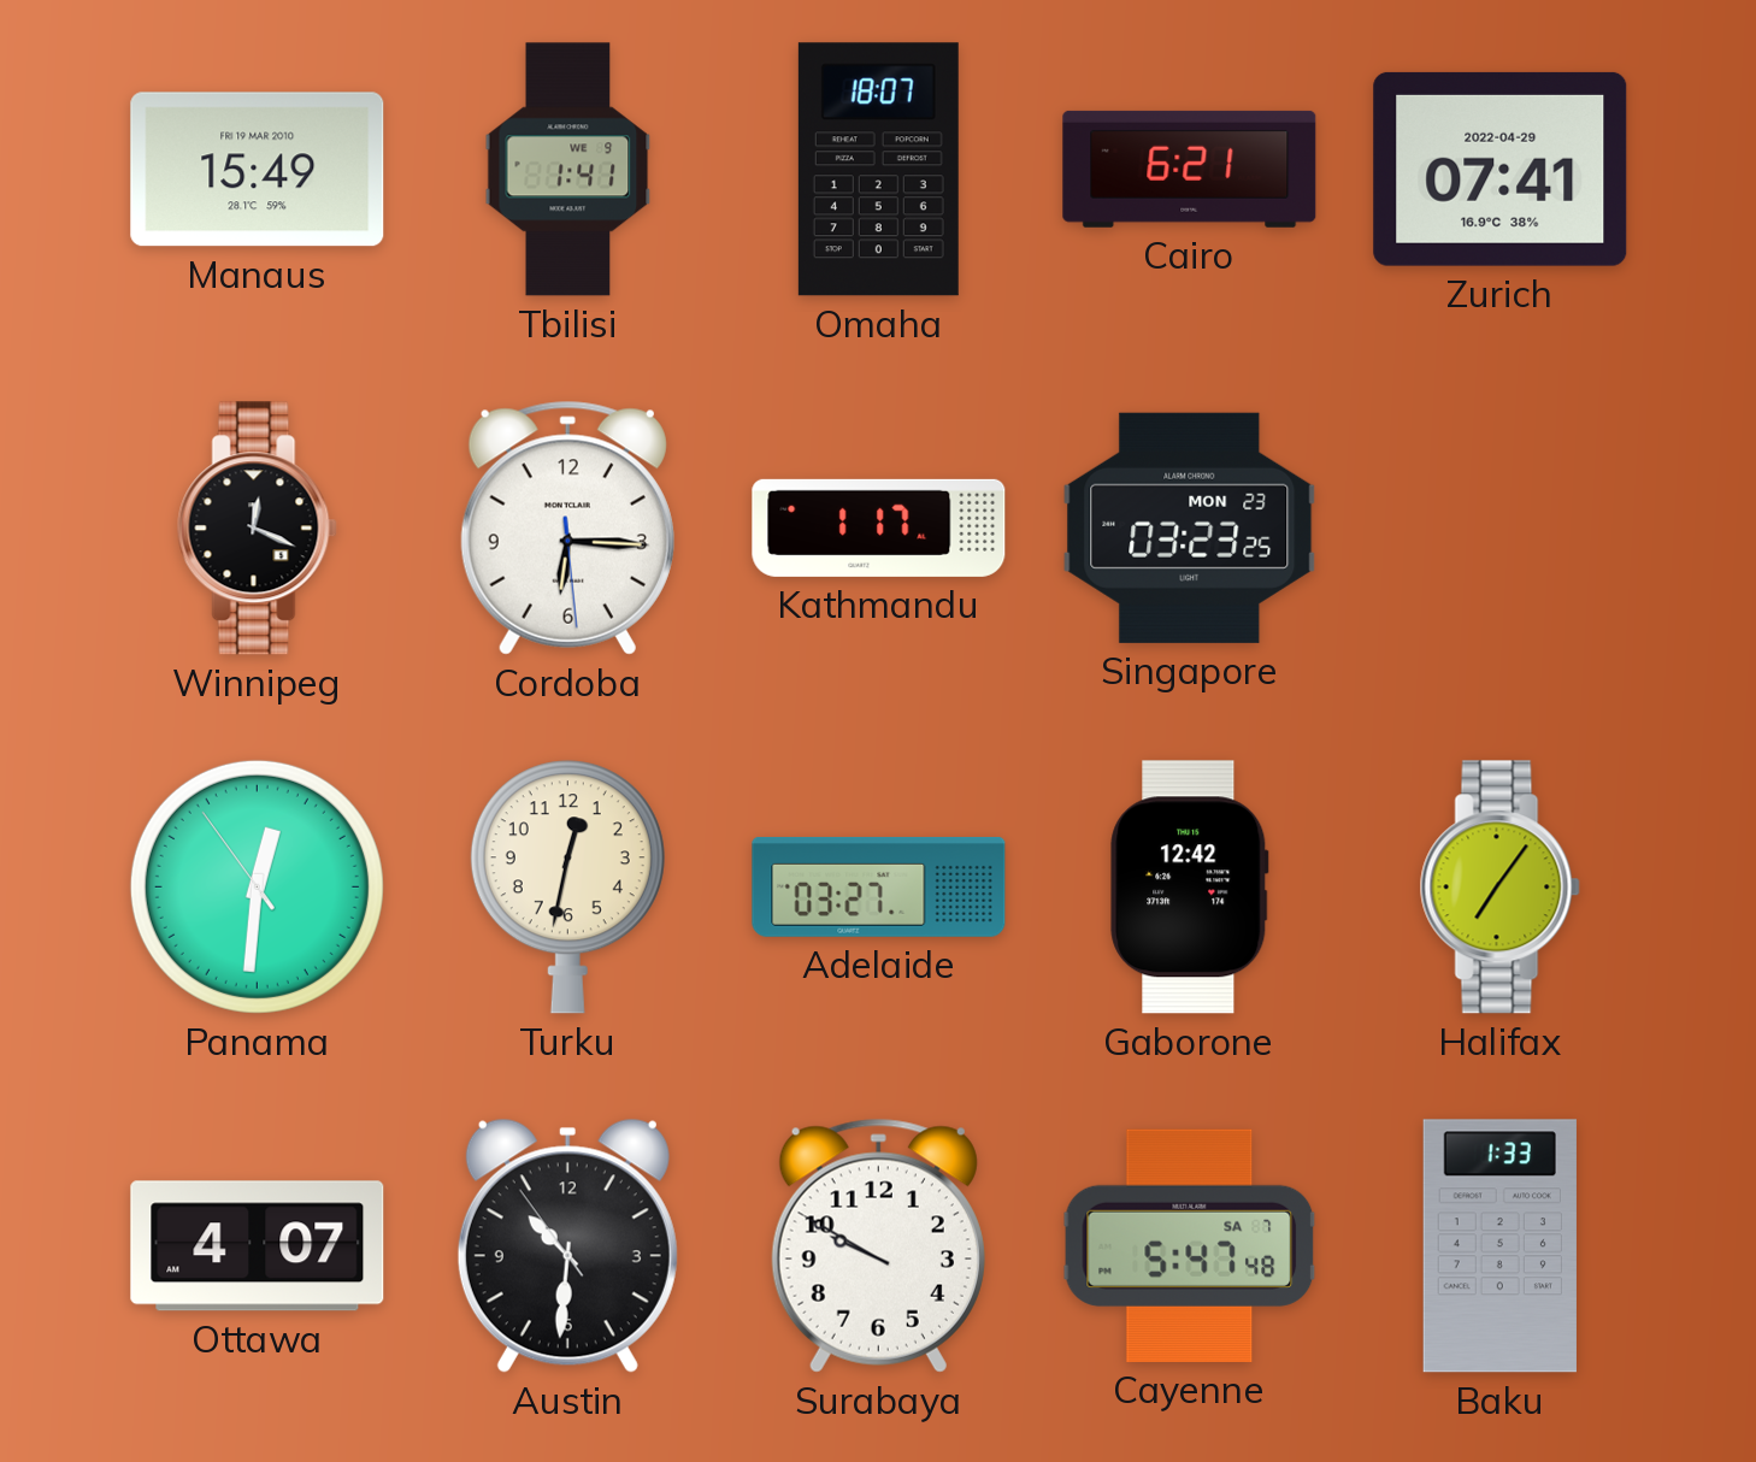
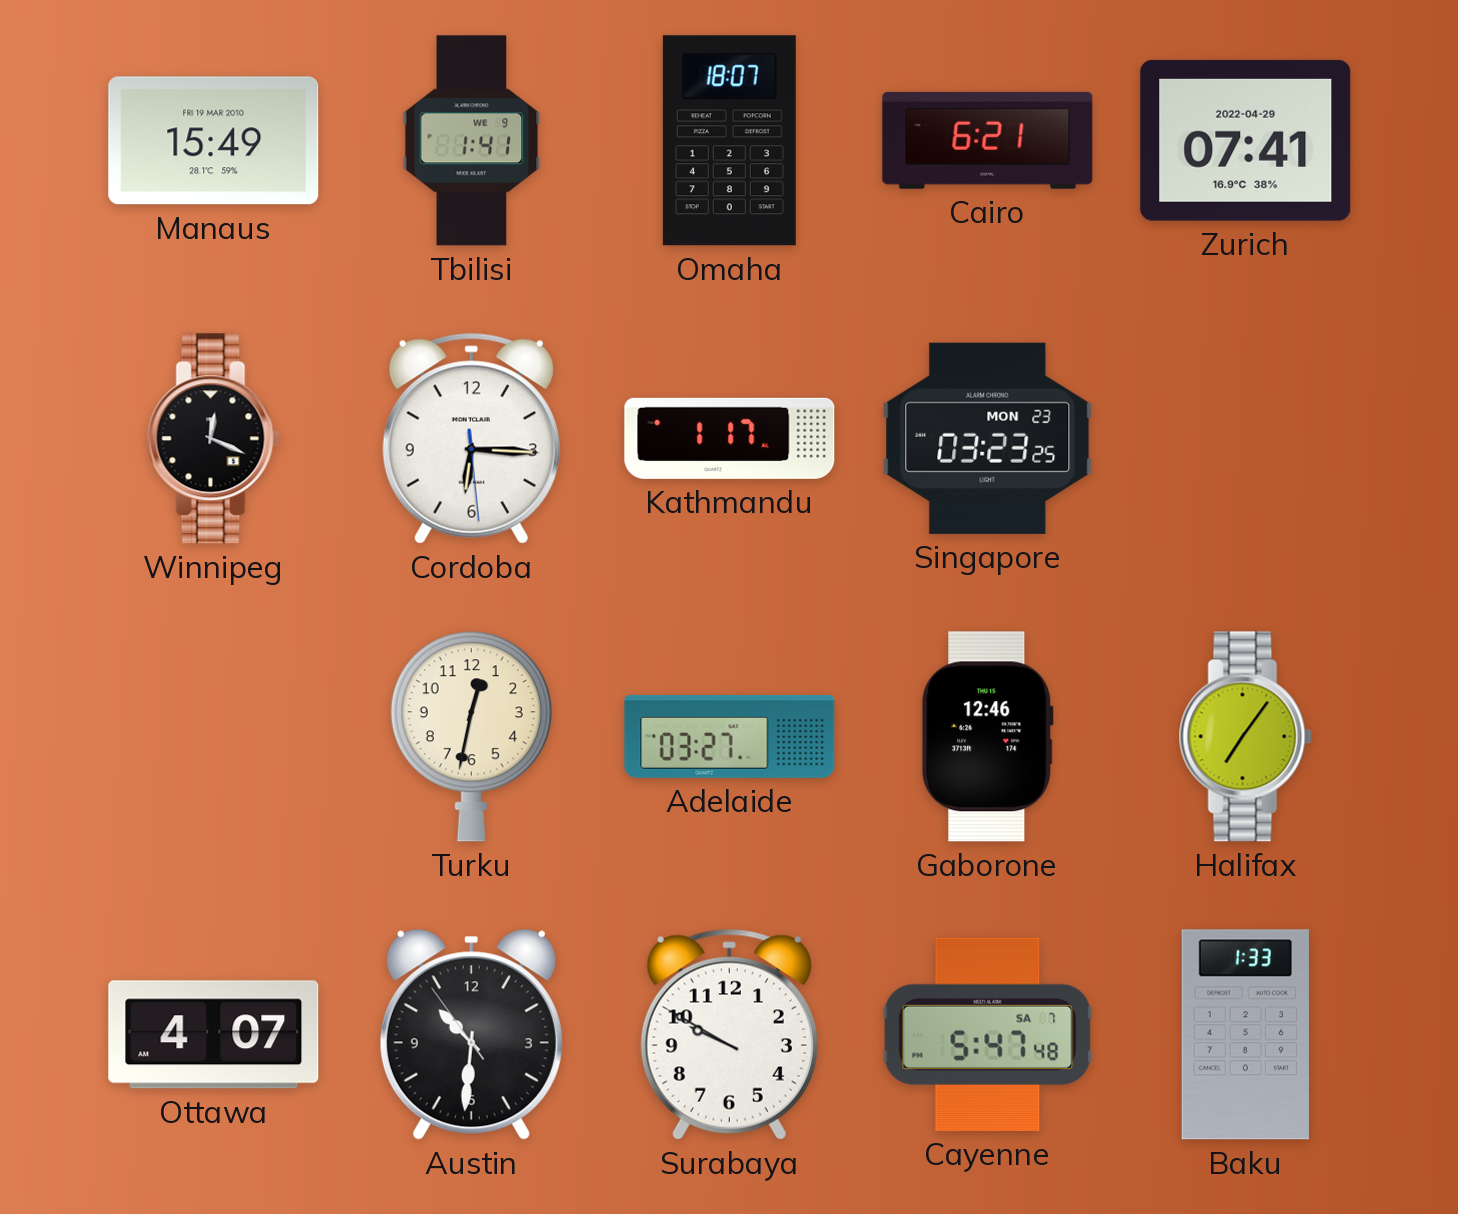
Panama: 12:30 -> none
Gaborone: 12:42 -> 12:46
